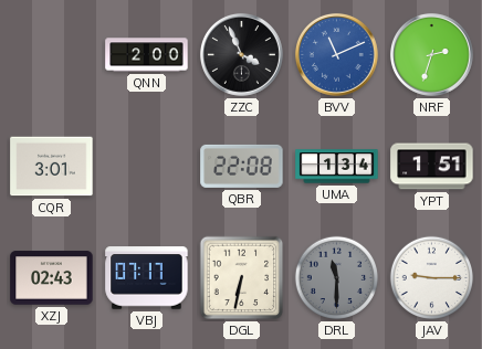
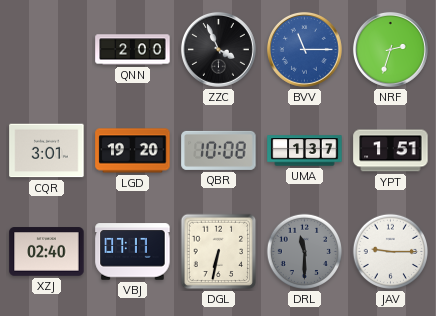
BVV: 11:11 -> 11:15
LGD: none -> 19:20
QBR: 22:08 -> 10:08
UMA: 1:34 -> 1:37
XZJ: 02:43 -> 02:40
